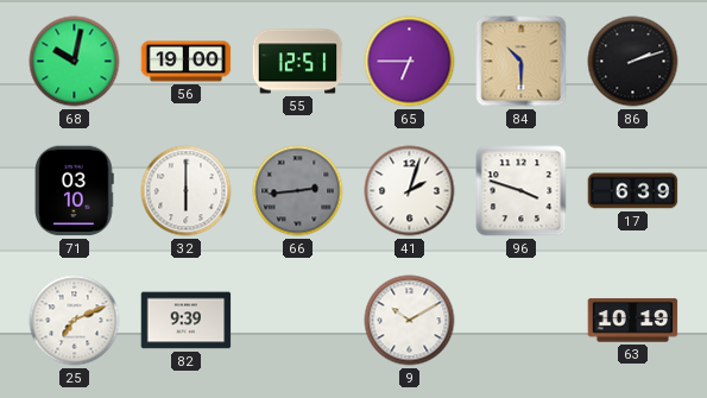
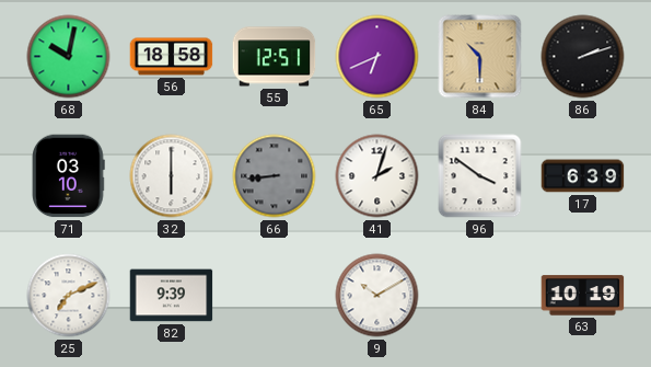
56: 19:00 -> 18:58
65: 6:45 -> 6:41
66: 2:44 -> 8:44
96: 3:48 -> 3:51
